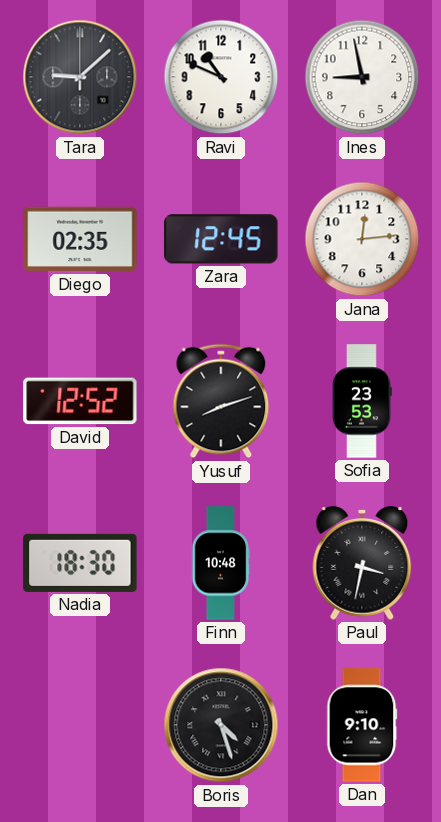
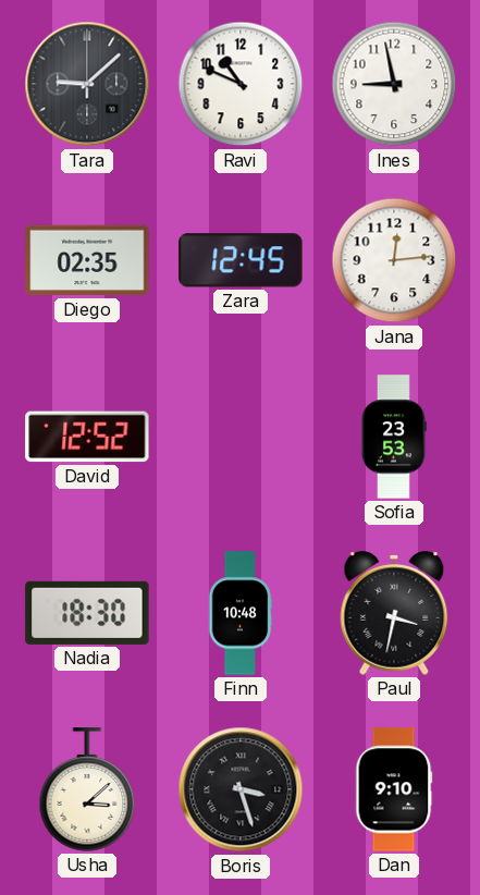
Yusuf: 8:12 -> none
Usha: none -> 3:08
Boris: 4:27 -> 3:27
